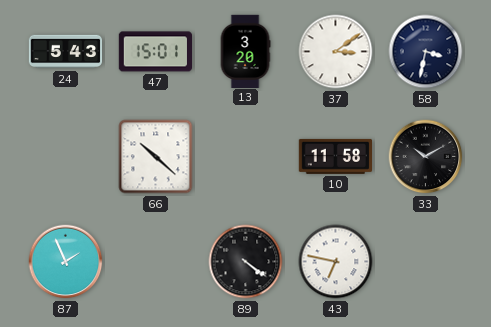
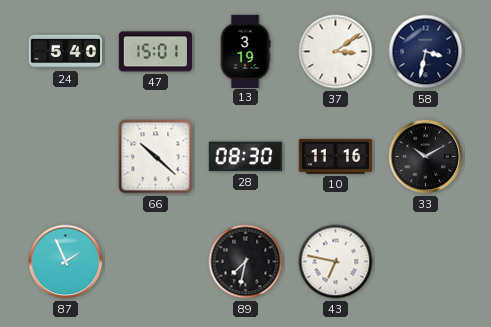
24: 5:43 -> 5:40
13: 3:20 -> 3:19
28: none -> 08:30
10: 11:58 -> 11:16
89: 4:21 -> 7:32
